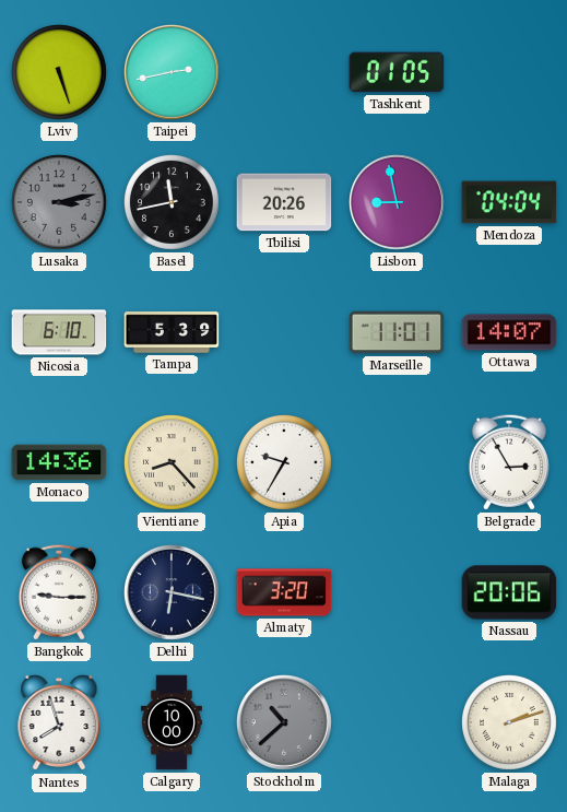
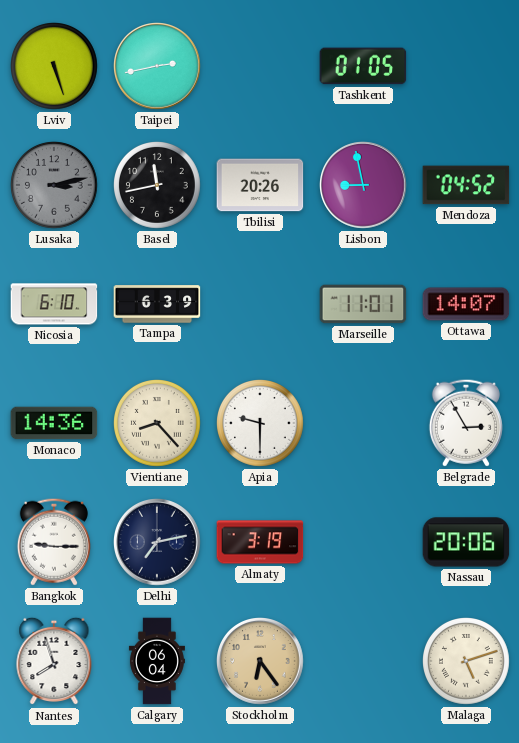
Mendoza: 04:04 -> 04:52
Tampa: 5:39 -> 6:39
Apia: 9:35 -> 9:30
Delhi: 6:17 -> 7:13
Almaty: 3:20 -> 3:19
Calgary: 10:00 -> 06:04
Stockholm: 10:38 -> 6:24
Stockholm dial: grey -> champagne
Malaga: 2:12 -> 5:12
